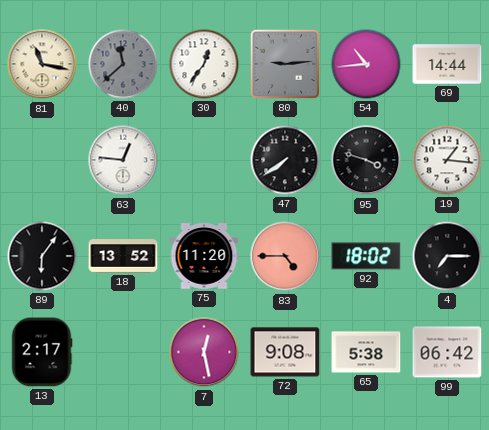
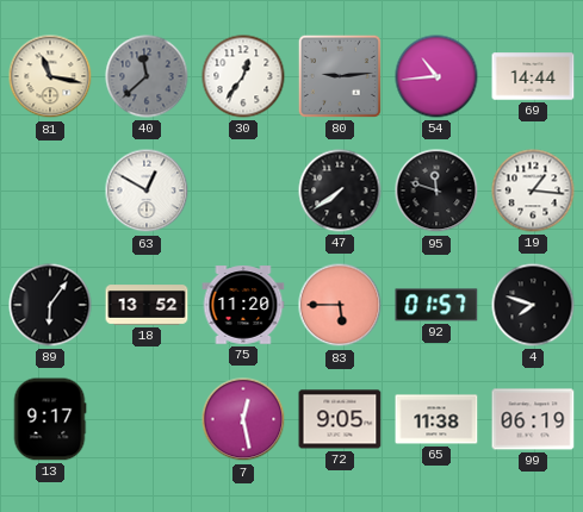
63: 12:46 -> 12:50
95: 3:48 -> 11:48
83: 4:45 -> 5:45
92: 18:02 -> 01:57
4: 7:15 -> 7:48
13: 2:17 -> 9:17
72: 9:08 -> 9:05
65: 5:38 -> 11:38
99: 06:42 -> 06:19
